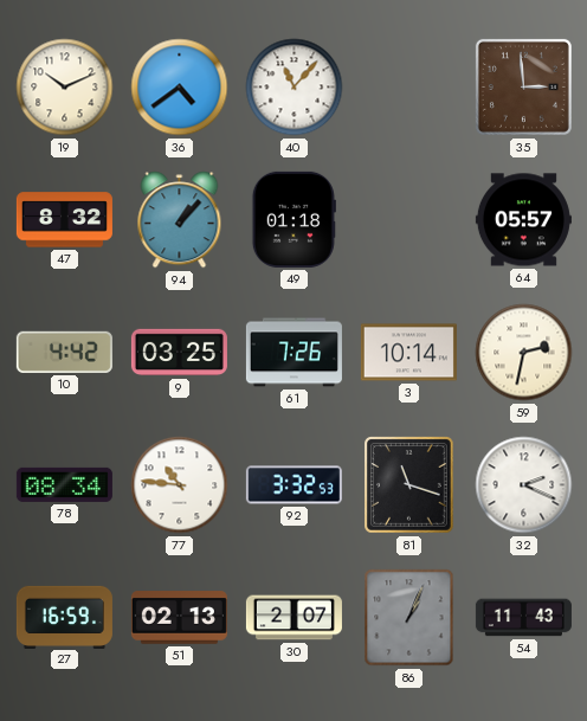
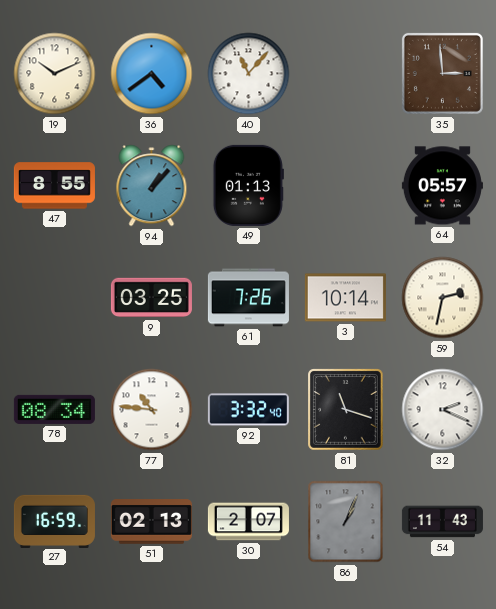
47: 8:32 -> 8:55
49: 01:18 -> 01:13
10: 4:42 -> none
92: 3:32:53 -> 3:32:40
